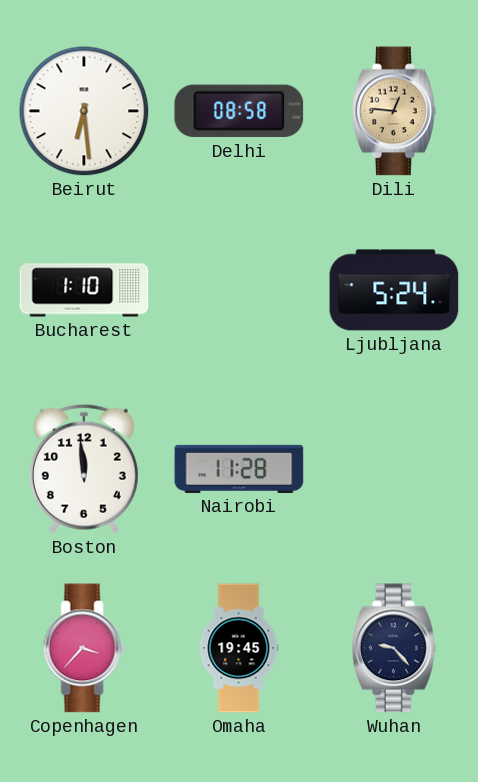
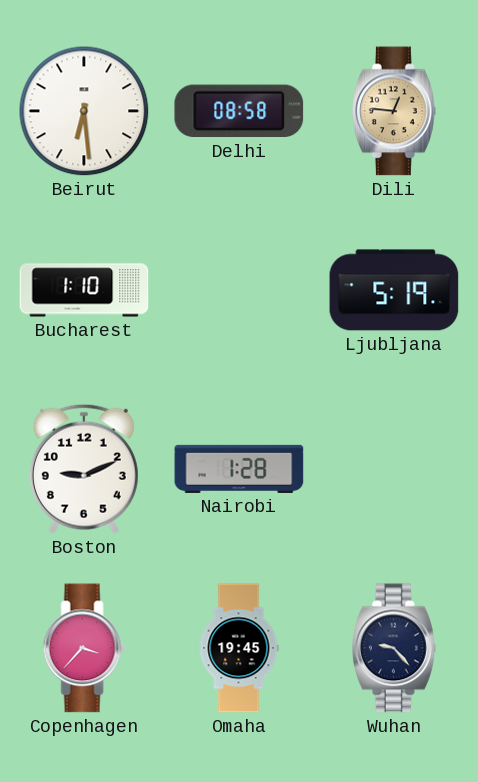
Ljubljana: 5:24 -> 5:19
Boston: 11:59 -> 9:11
Nairobi: 11:28 -> 1:28
